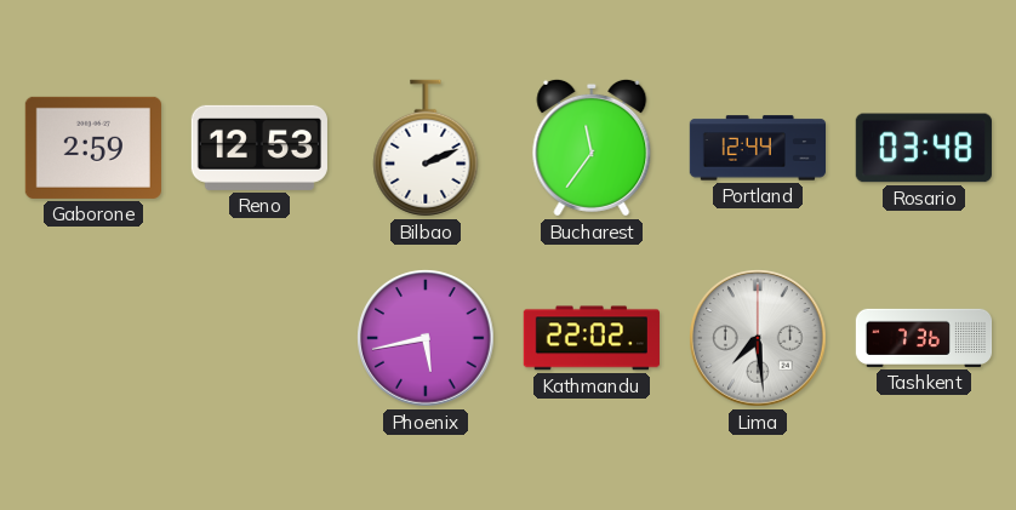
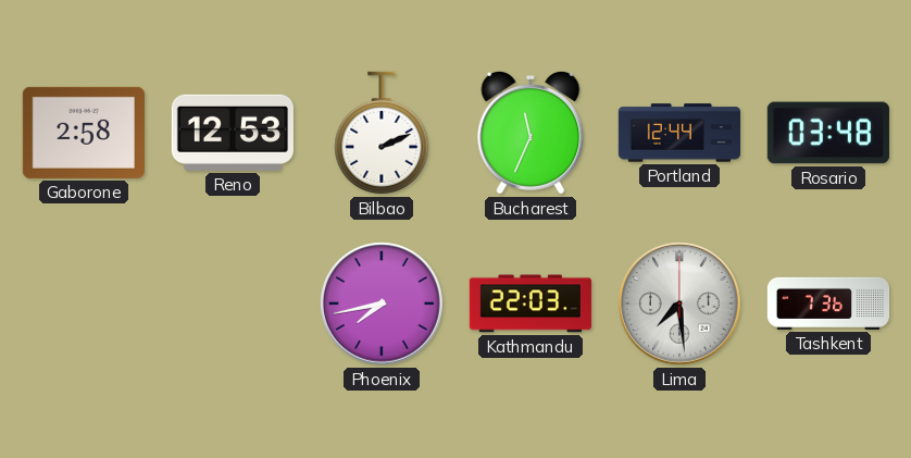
Gaborone: 2:59 -> 2:58
Bucharest: 11:36 -> 11:34
Phoenix: 5:43 -> 7:43
Kathmandu: 22:02 -> 22:03
